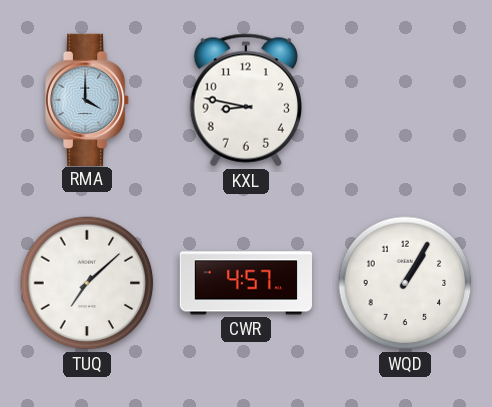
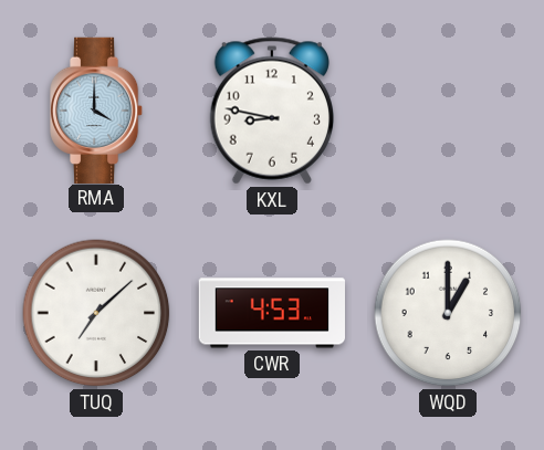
CWR: 4:57 -> 4:53
WQD: 1:05 -> 1:00
